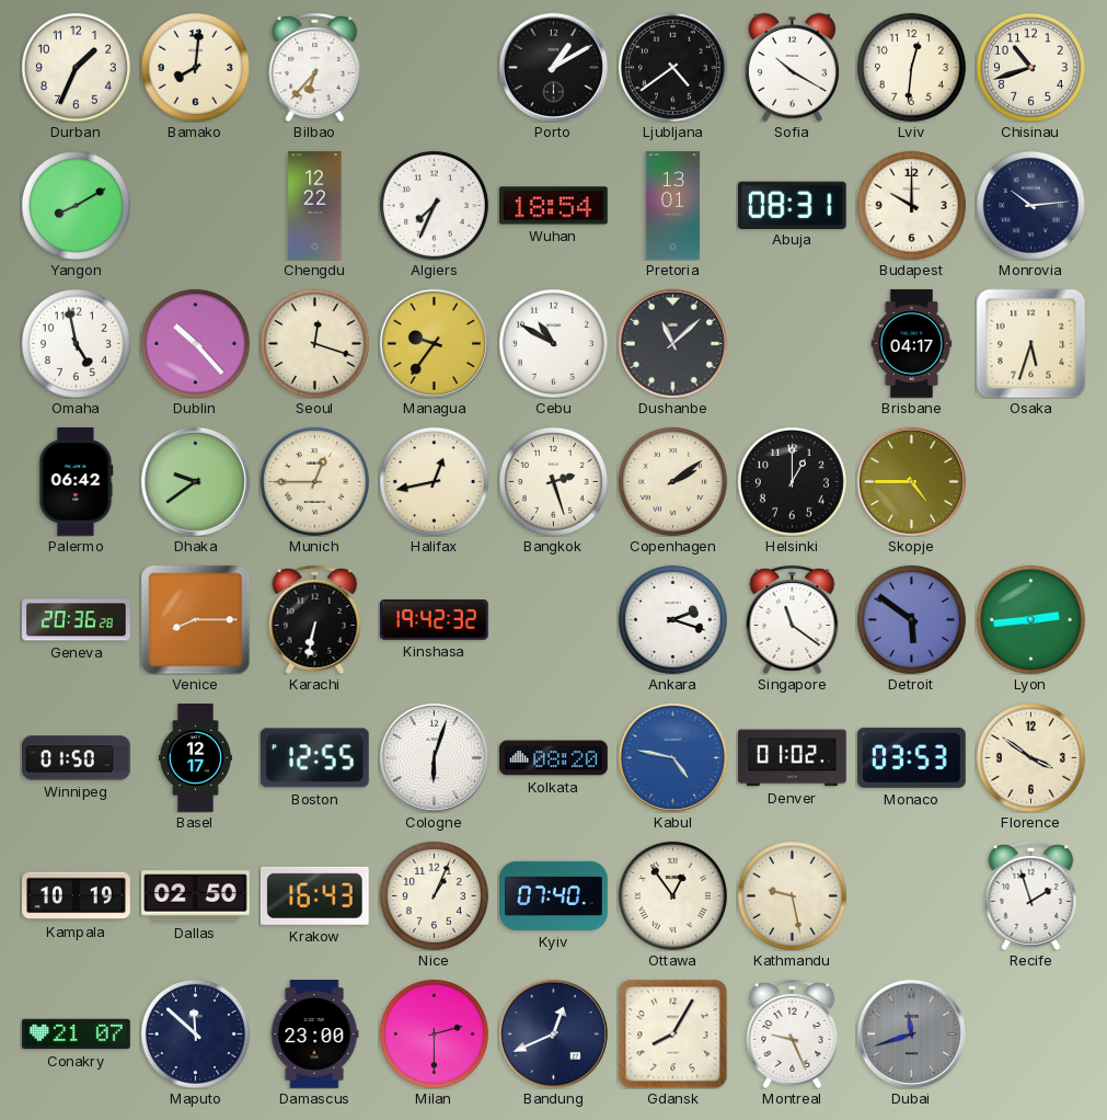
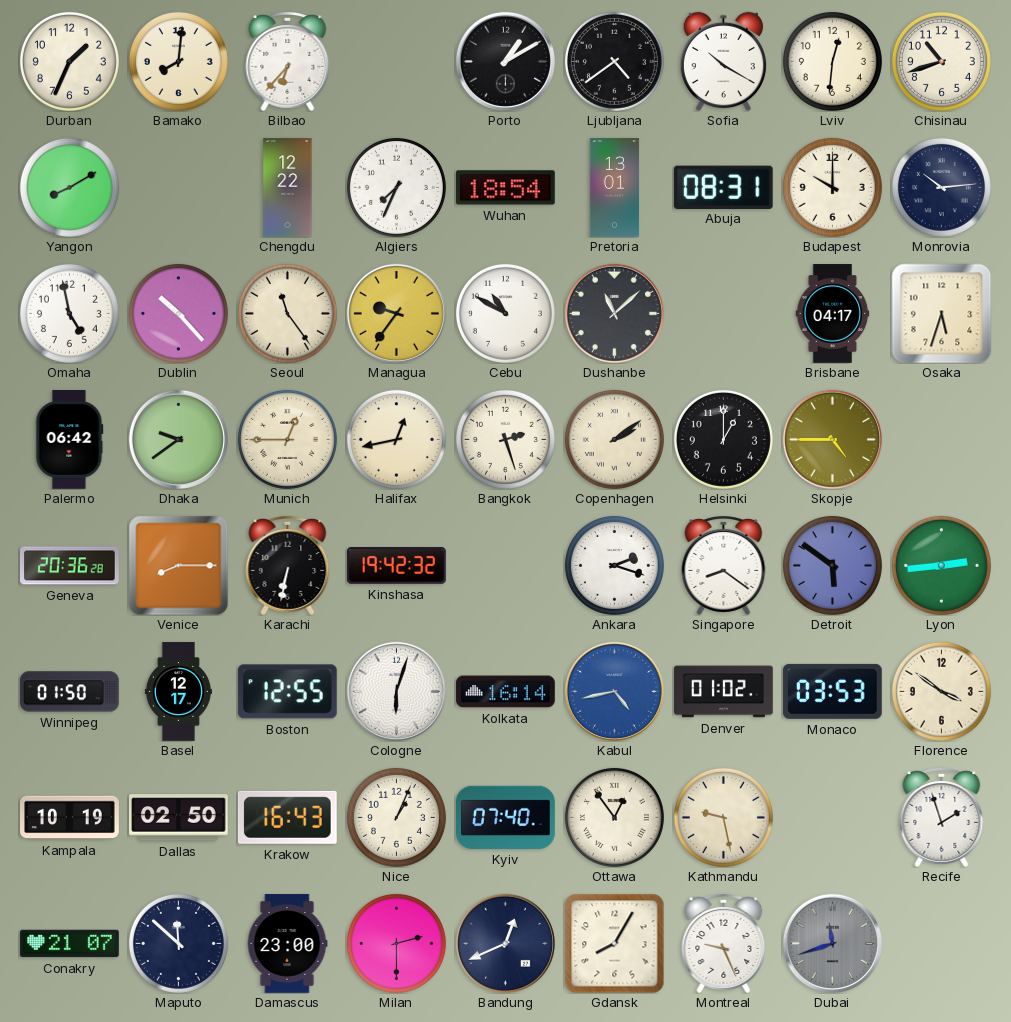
Seoul: 12:18 -> 11:24
Singapore: 11:21 -> 8:21
Kolkata: 08:20 -> 16:14
Kabul: 4:47 -> 4:43
